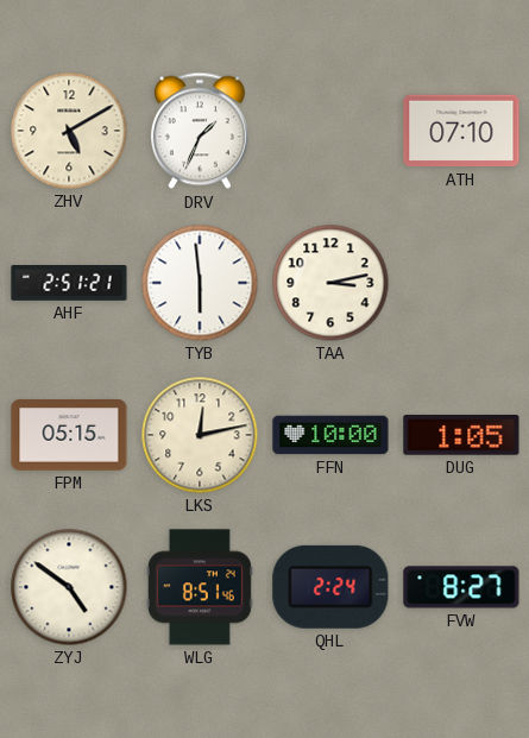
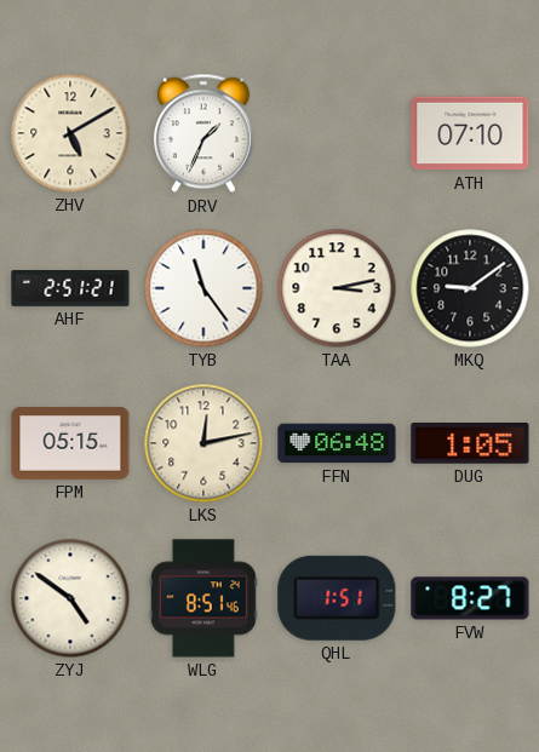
TYB: 5:59 -> 11:24
MKQ: none -> 9:09
FFN: 10:00 -> 06:48
QHL: 2:24 -> 1:51
